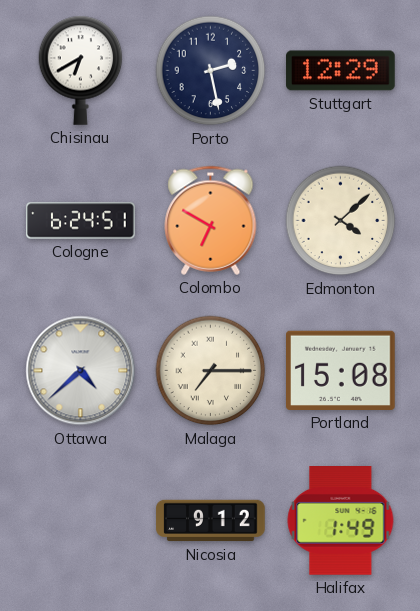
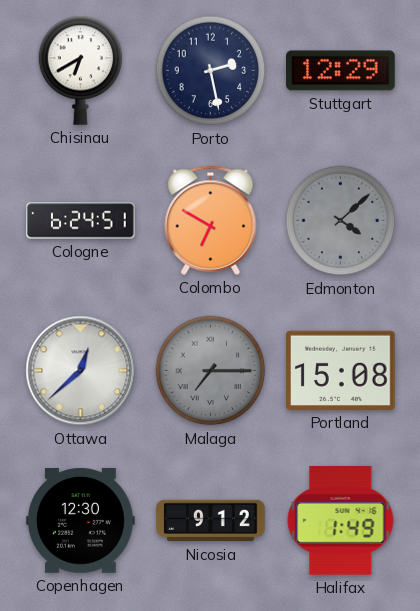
Edmonton dial: cream -> grey
Ottawa: 4:38 -> 12:38
Malaga dial: cream -> grey
Copenhagen: none -> 12:30
